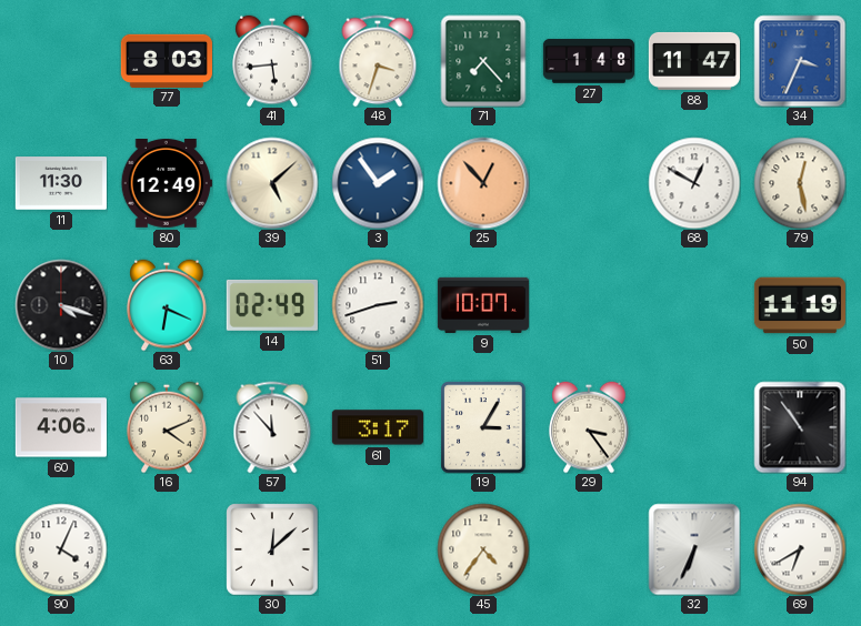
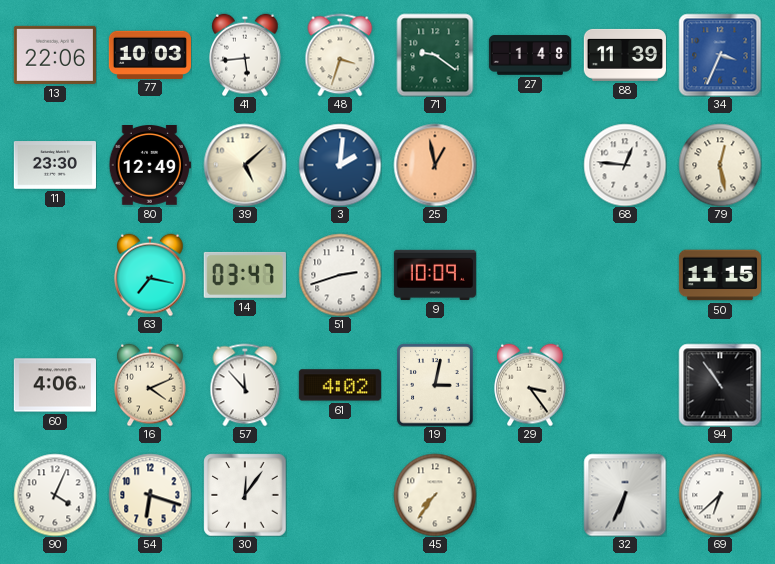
13: none -> 22:06
77: 8:03 -> 10:03
71: 7:23 -> 9:21
88: 11:47 -> 11:39
11: 11:30 -> 23:30
3: 1:54 -> 2:01
25: 12:53 -> 12:58
68: 12:50 -> 12:46
10: 4:18 -> none
63: 6:19 -> 7:17
14: 02:49 -> 03:47
9: 10:07 -> 10:09
50: 11:19 -> 11:15
61: 3:17 -> 4:02
19: 3:05 -> 3:02
54: none -> 6:18
30: 12:08 -> 12:06
45: 4:36 -> 7:36
69: 6:40 -> 6:38
